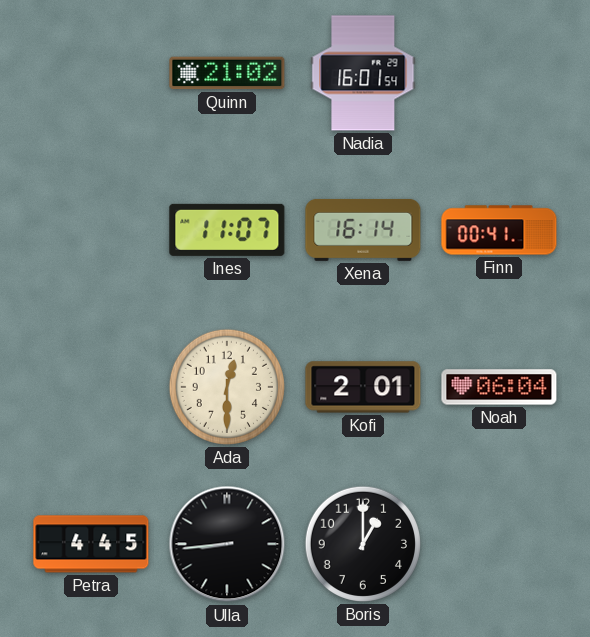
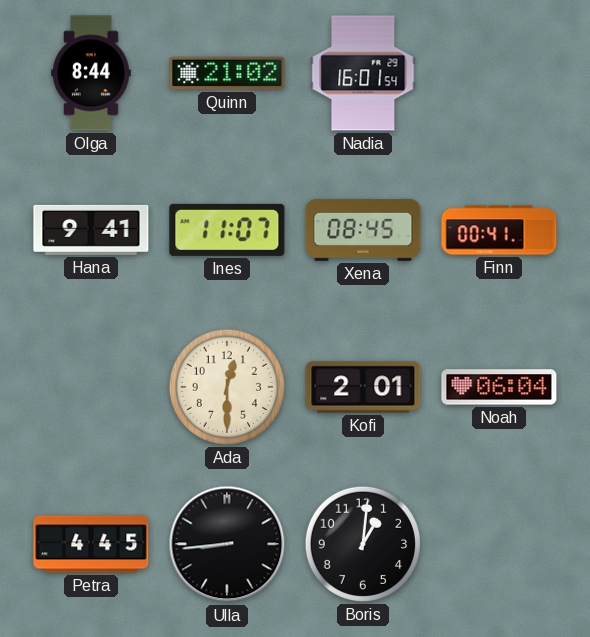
Olga: none -> 8:44
Hana: none -> 9:41
Xena: 16:14 -> 08:45
Boris: 1:00 -> 1:01
